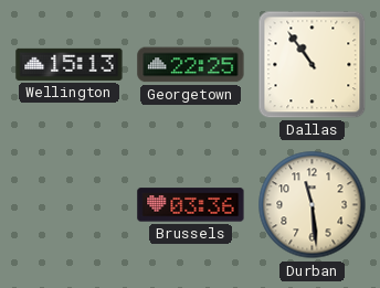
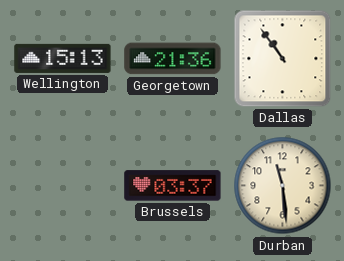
Georgetown: 22:25 -> 21:36
Brussels: 03:36 -> 03:37
